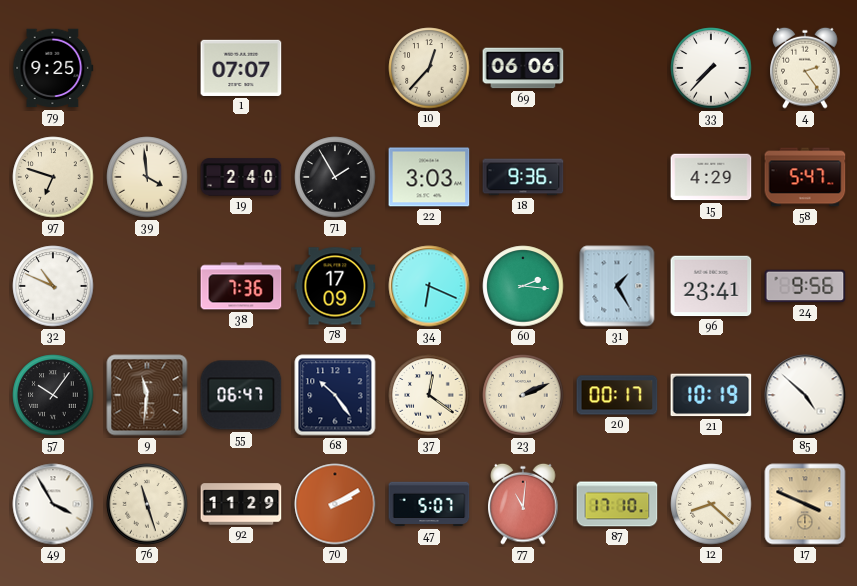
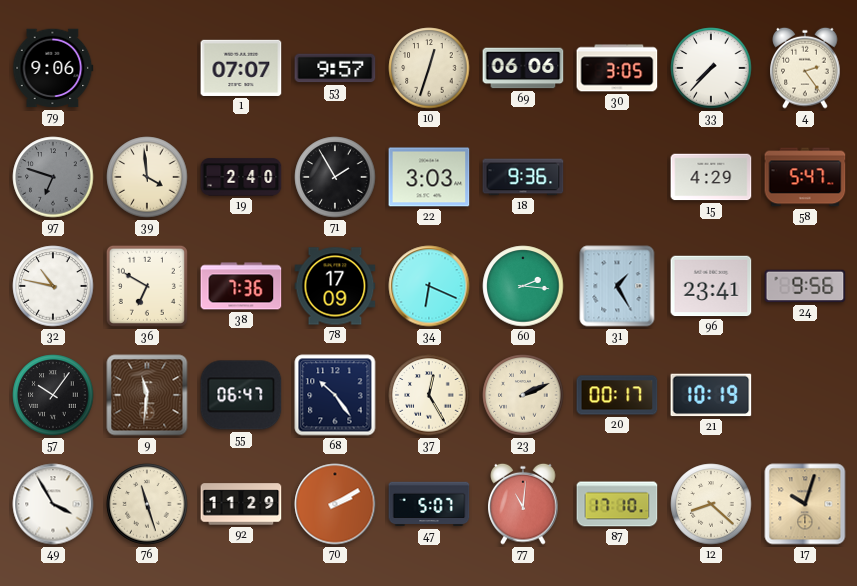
79: 9:25 -> 9:06
53: none -> 9:57
10: 12:37 -> 12:33
30: none -> 3:05
97 dial: cream -> grey
32: 10:49 -> 10:47
36: none -> 6:50
37: 12:21 -> 12:25
85: 4:52 -> none
17: 3:49 -> 10:03
